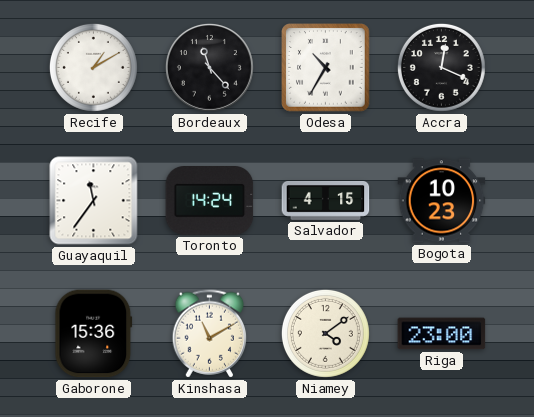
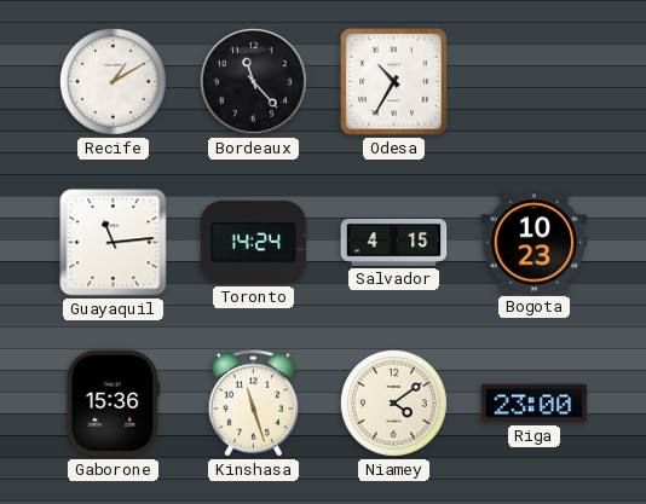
Accra: 12:19 -> none
Guayaquil: 11:36 -> 11:14
Kinshasa: 11:10 -> 11:27
